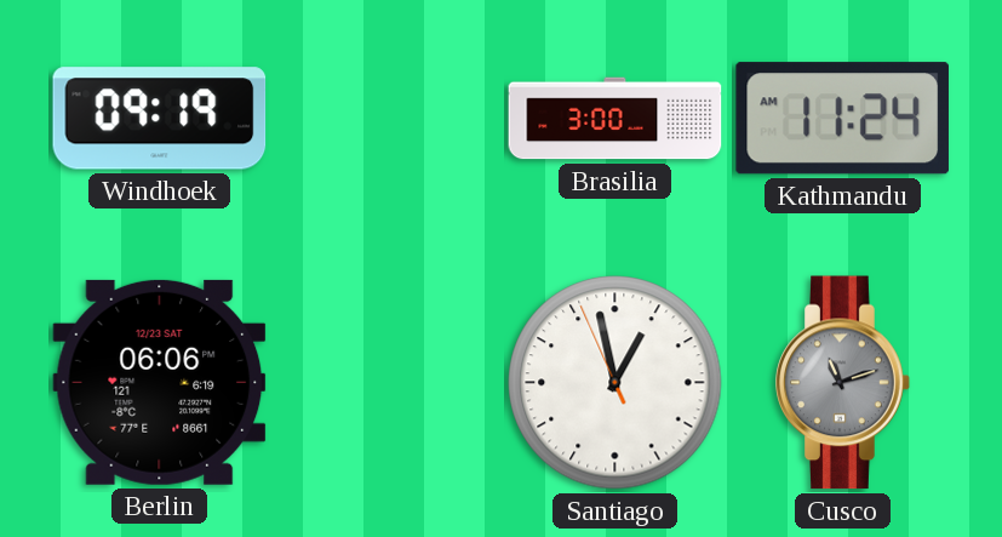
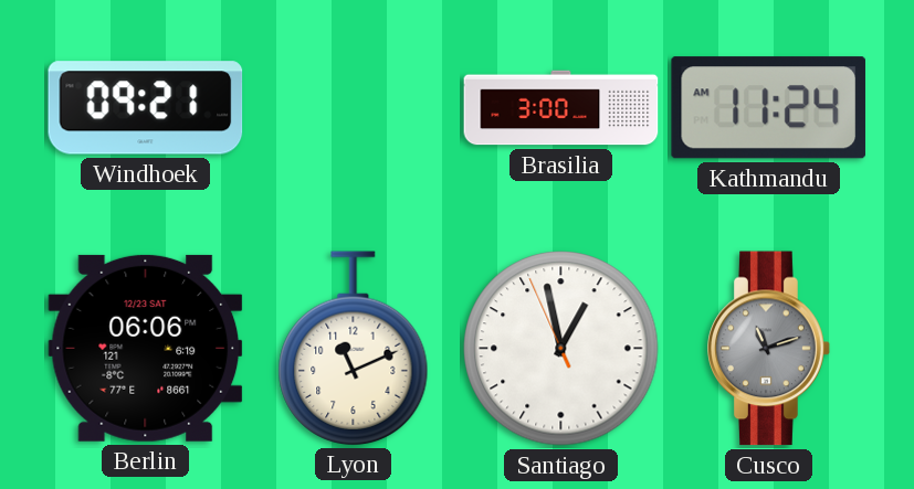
Windhoek: 09:19 -> 09:21
Lyon: none -> 11:11
